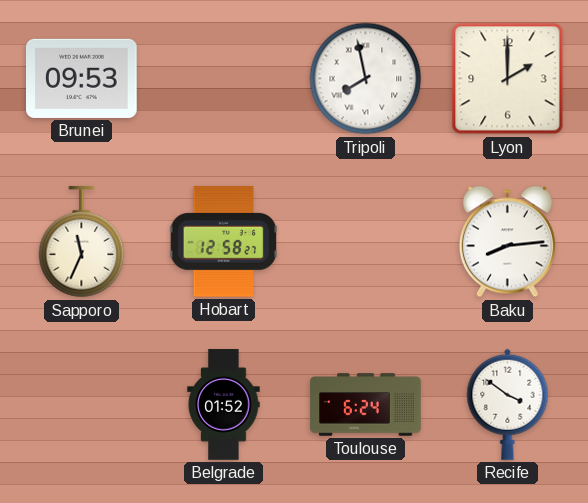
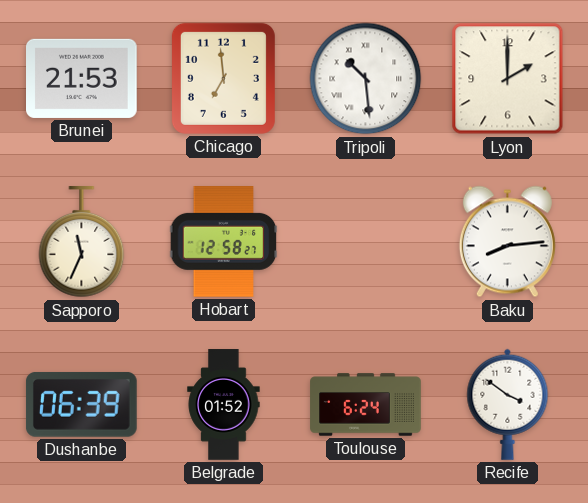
Brunei: 09:53 -> 21:53
Chicago: none -> 6:59
Tripoli: 7:58 -> 10:29
Dushanbe: none -> 06:39
